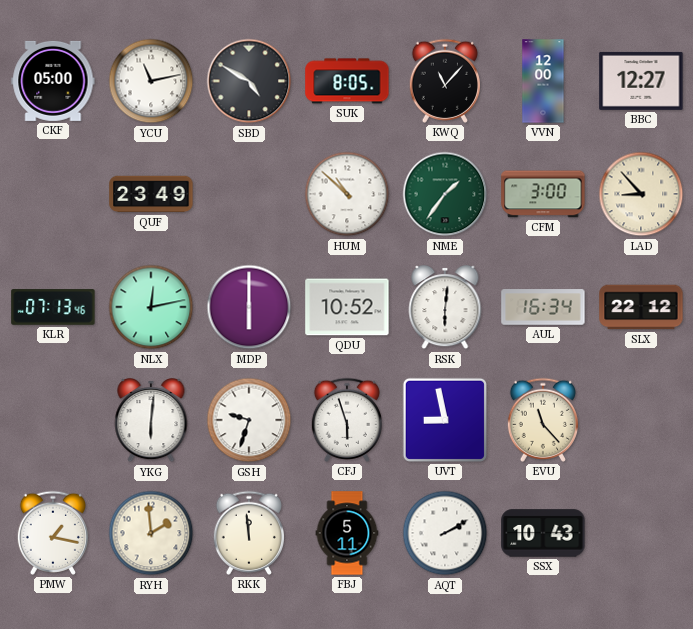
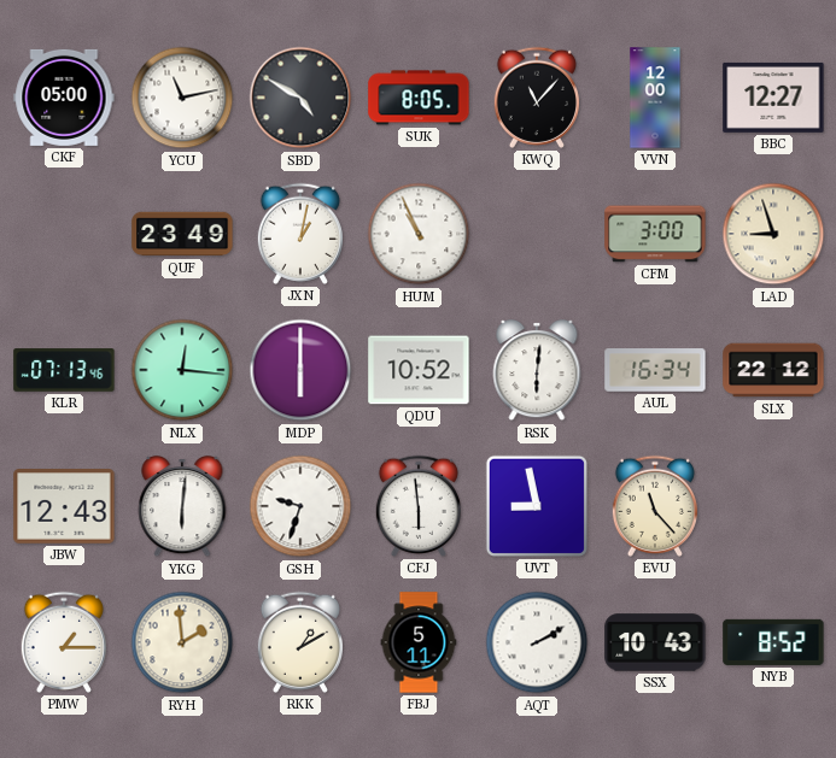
JXN: none -> 1:02
HUM: 10:52 -> 10:56
NME: 1:36 -> none
LAD: 8:53 -> 8:57
NLX: 12:13 -> 12:16
JBW: none -> 12:43
CFJ: 5:57 -> 5:59
PMW: 1:17 -> 1:15
RKK: 11:59 -> 1:10
NYB: none -> 8:52
